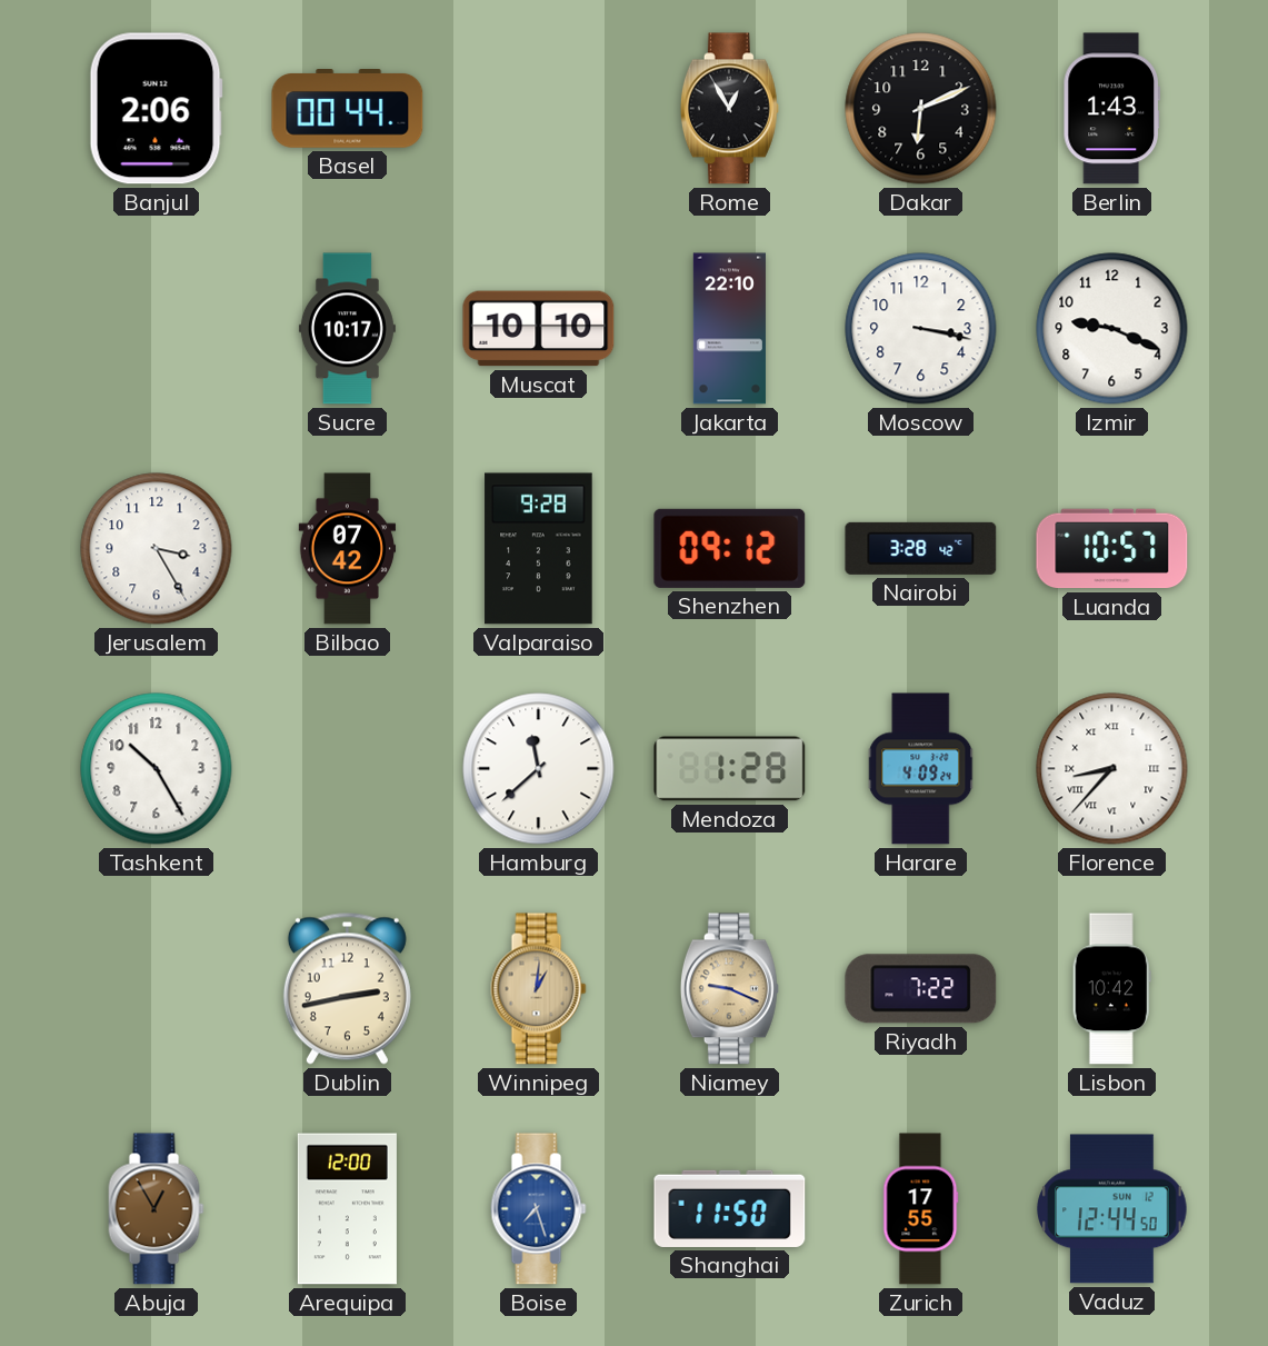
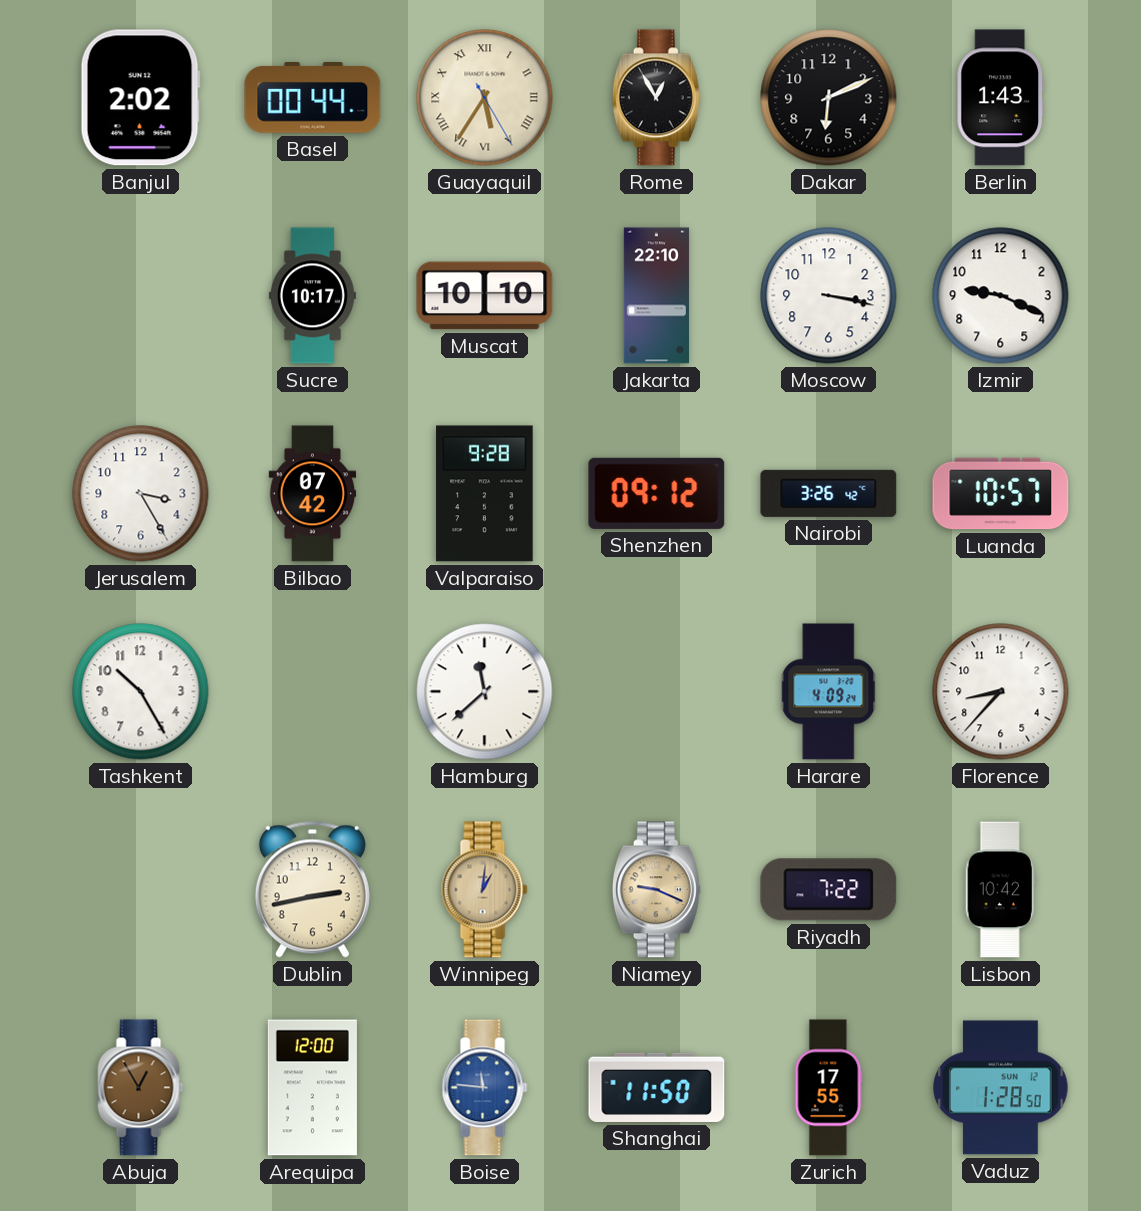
Banjul: 2:06 -> 2:02
Guayaquil: none -> 5:35
Nairobi: 3:28 -> 3:26
Mendoza: 1:28 -> none
Florence numerals: Roman -> Arabic
Boise: 7:27 -> 11:46
Vaduz: 12:44 -> 1:28
